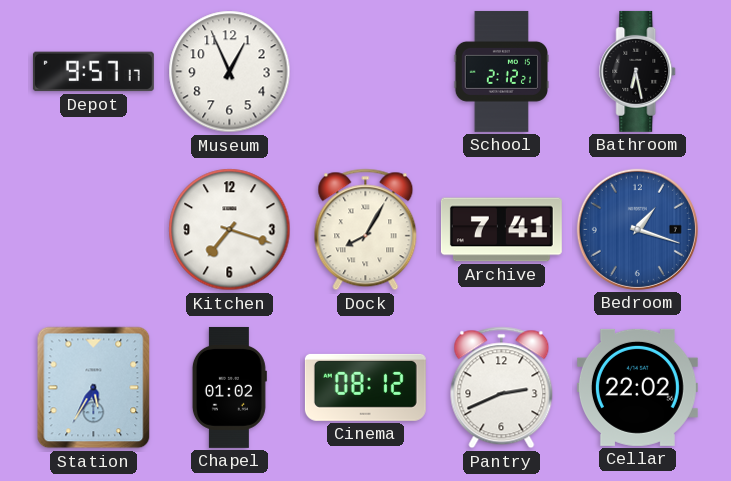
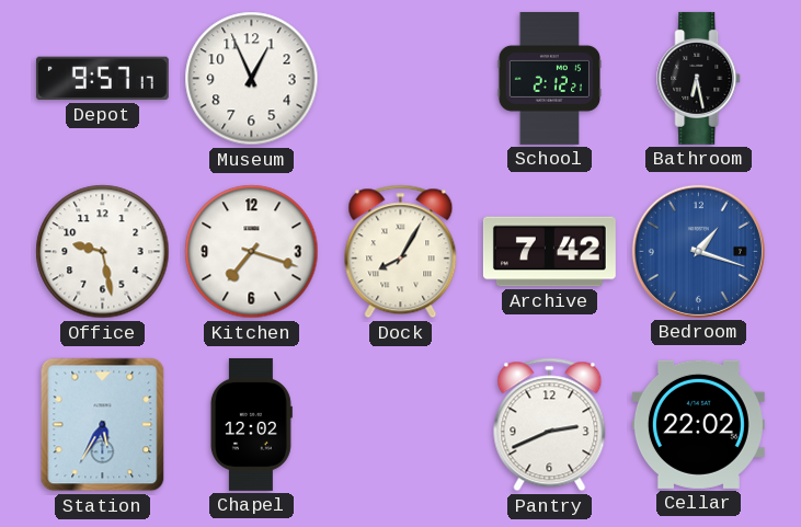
Office: none -> 9:28
Archive: 7:41 -> 7:42
Chapel: 01:02 -> 12:02
Cinema: 08:12 -> none
